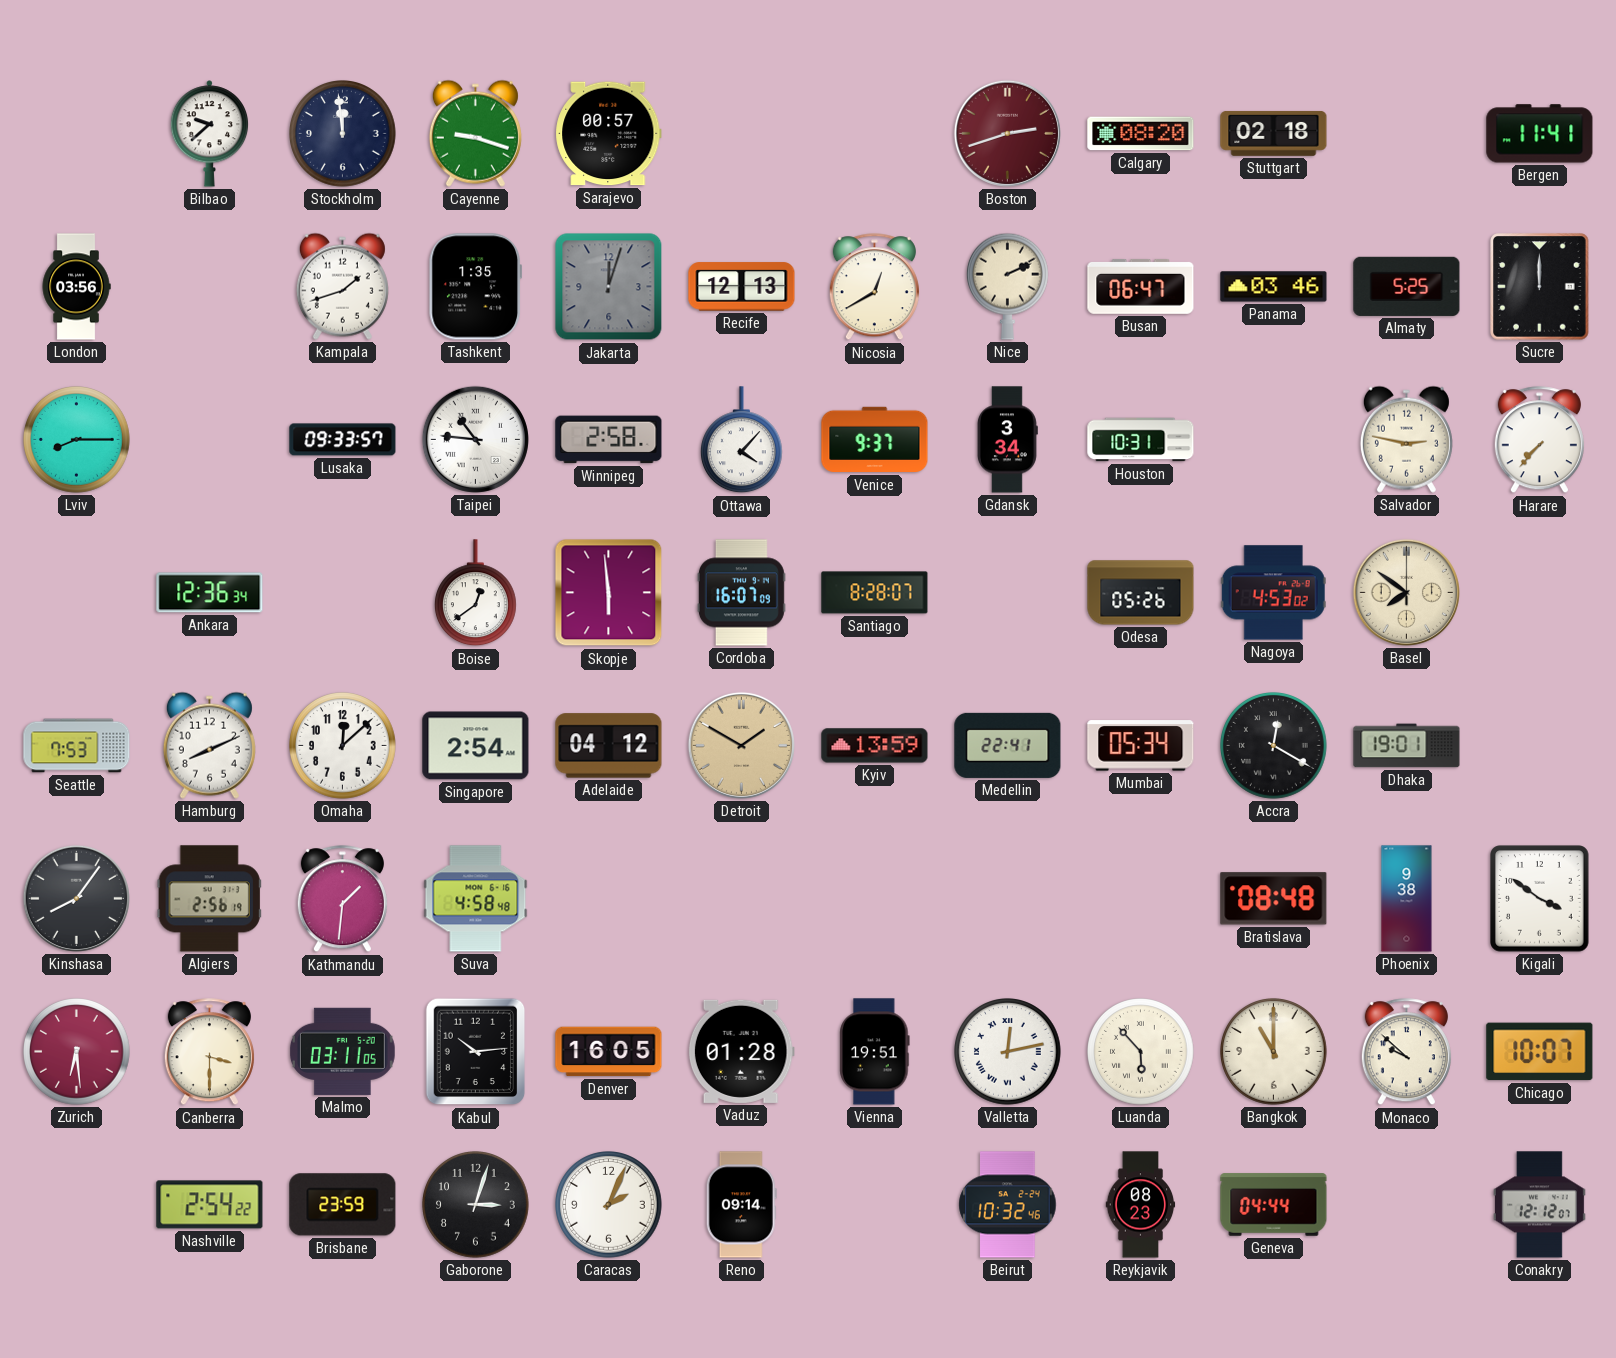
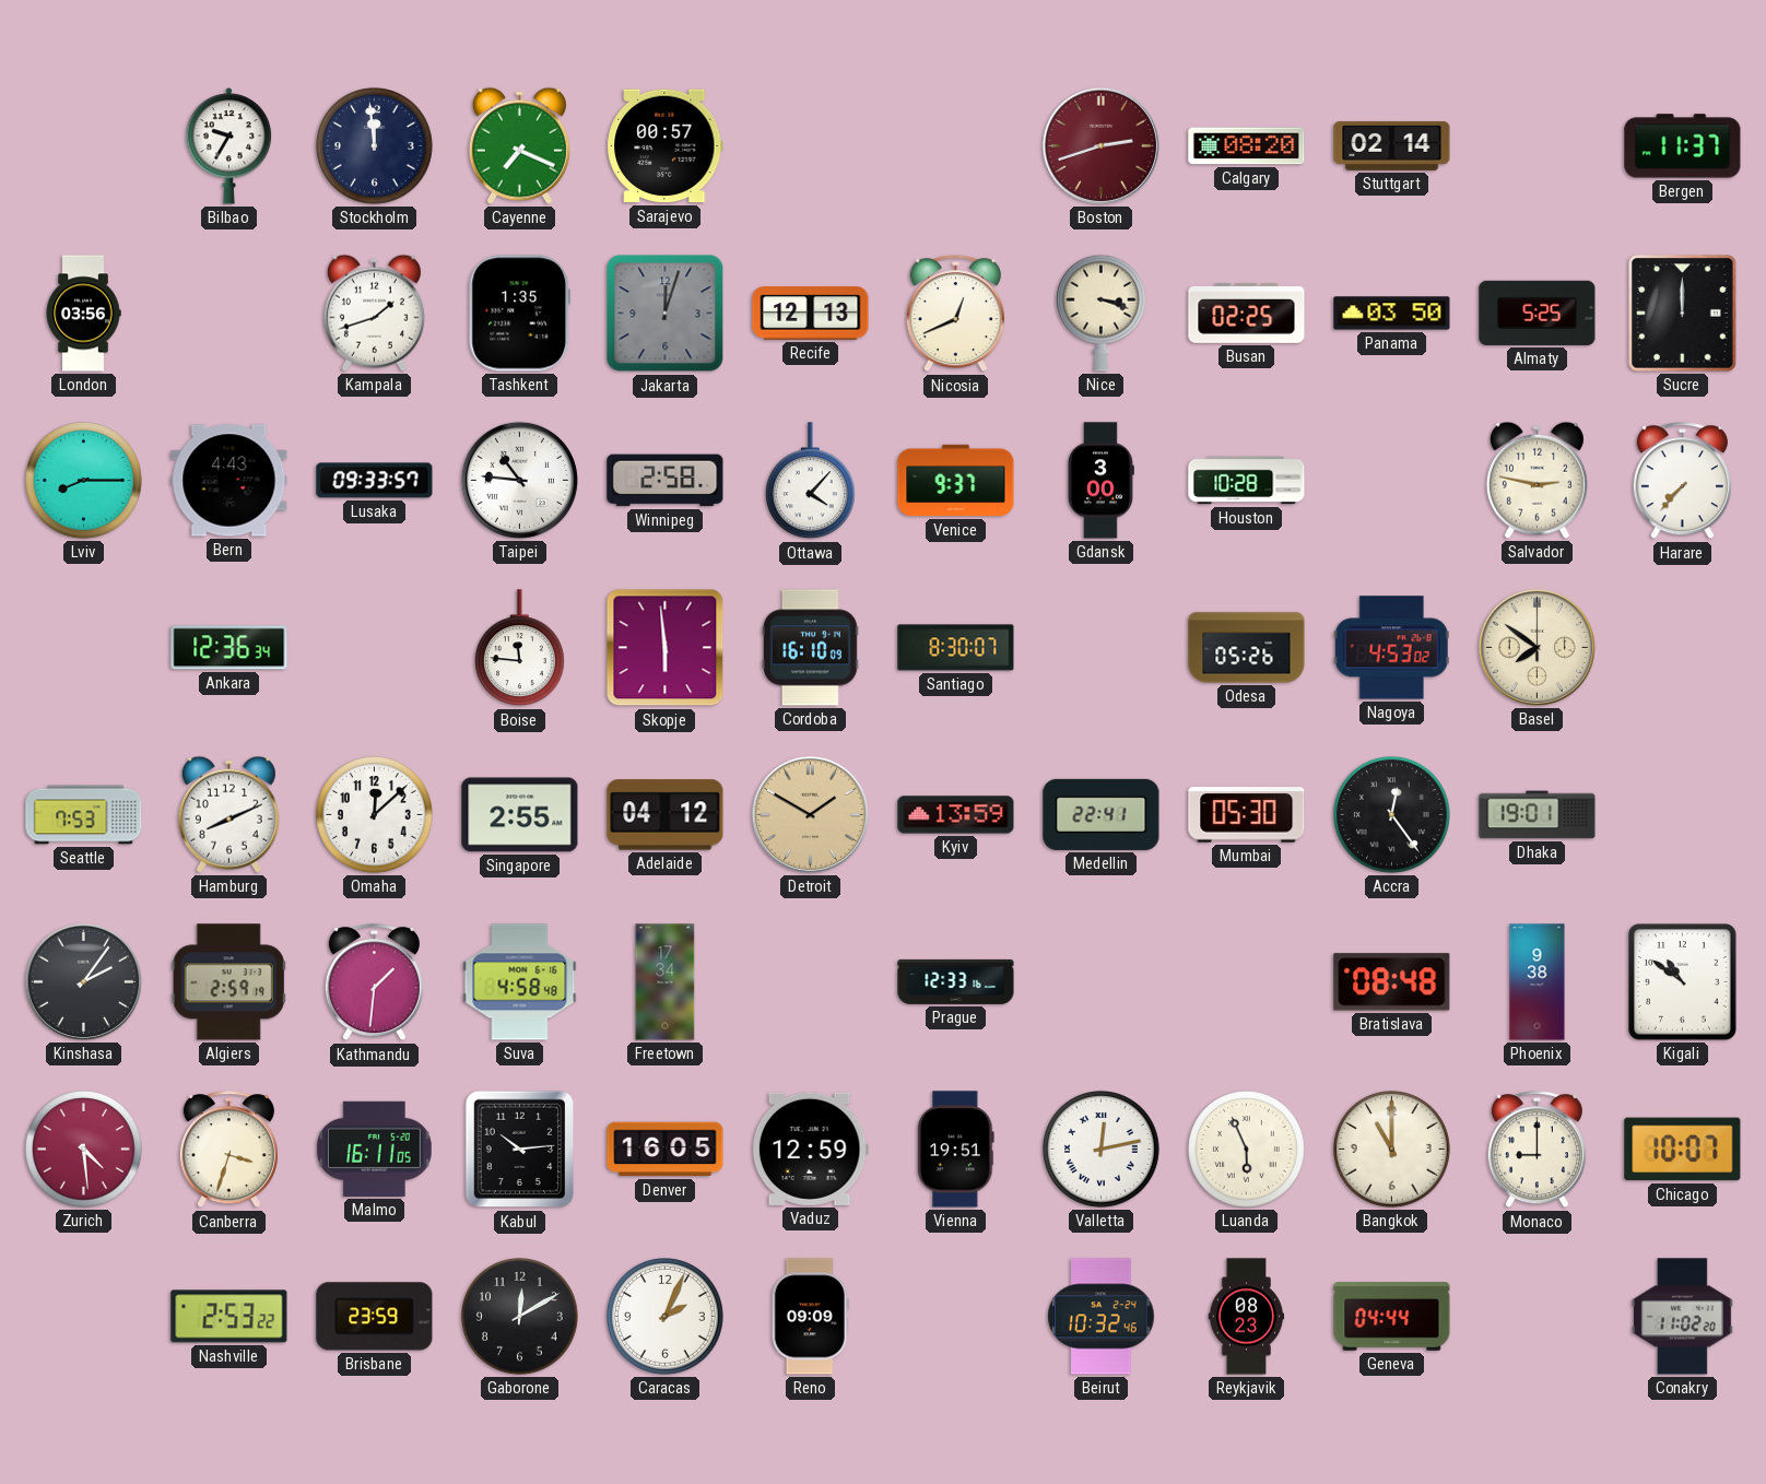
Bilbao: 9:38 -> 9:35
Cayenne: 9:18 -> 7:19
Stuttgart: 02:18 -> 02:14
Bergen: 11:41 -> 11:37
Nicosia: 12:40 -> 12:41
Nice: 2:11 -> 3:18
Busan: 06:47 -> 02:25
Panama: 03:46 -> 03:50
Bern: none -> 4:43
Gdansk: 3:34 -> 3:00
Houston: 10:31 -> 10:28
Boise: 12:39 -> 11:46
Cordoba: 16:07 -> 16:10
Santiago: 8:28 -> 8:30
Singapore: 2:54 -> 2:55
Mumbai: 05:34 -> 05:30
Accra: 12:20 -> 12:24
Kinshasa: 8:06 -> 2:06
Algiers: 2:56 -> 2:59
Freetown: none -> 17:34
Prague: none -> 12:33
Kigali: 3:51 -> 10:51
Zurich: 6:29 -> 4:29
Canberra: 3:30 -> 3:33
Malmo: 03:11 -> 16:11
Vaduz: 01:28 -> 12:59
Luanda: 5:53 -> 5:56
Monaco: 9:52 -> 9:00
Nashville: 2:54 -> 2:53
Gaborone: 3:03 -> 12:10
Reno: 09:14 -> 09:09
Conakry: 12:12 -> 11:02
